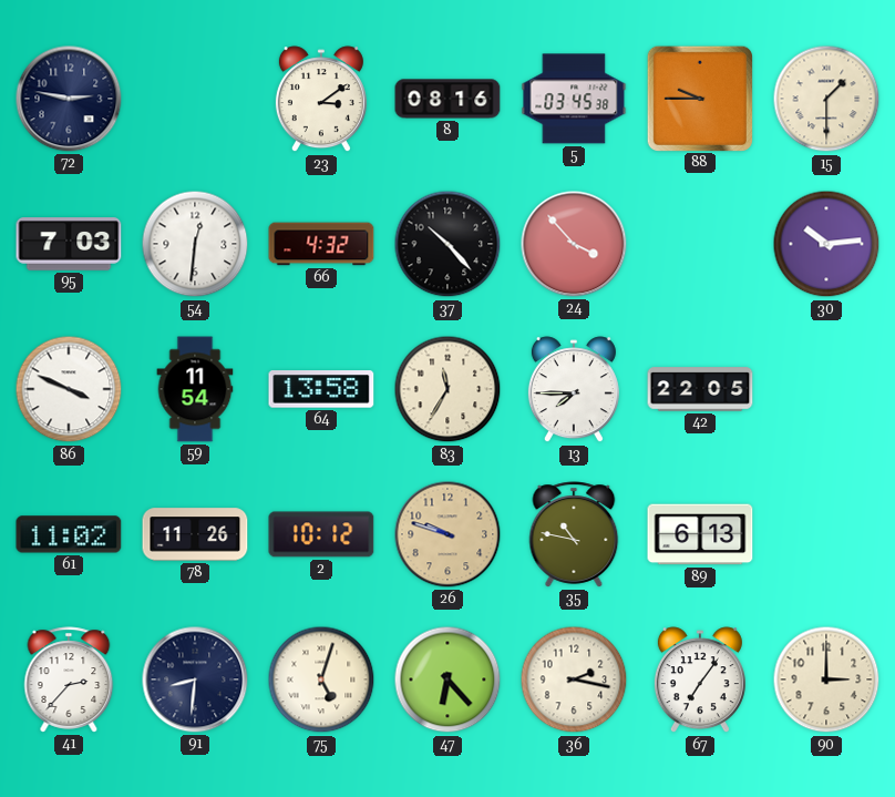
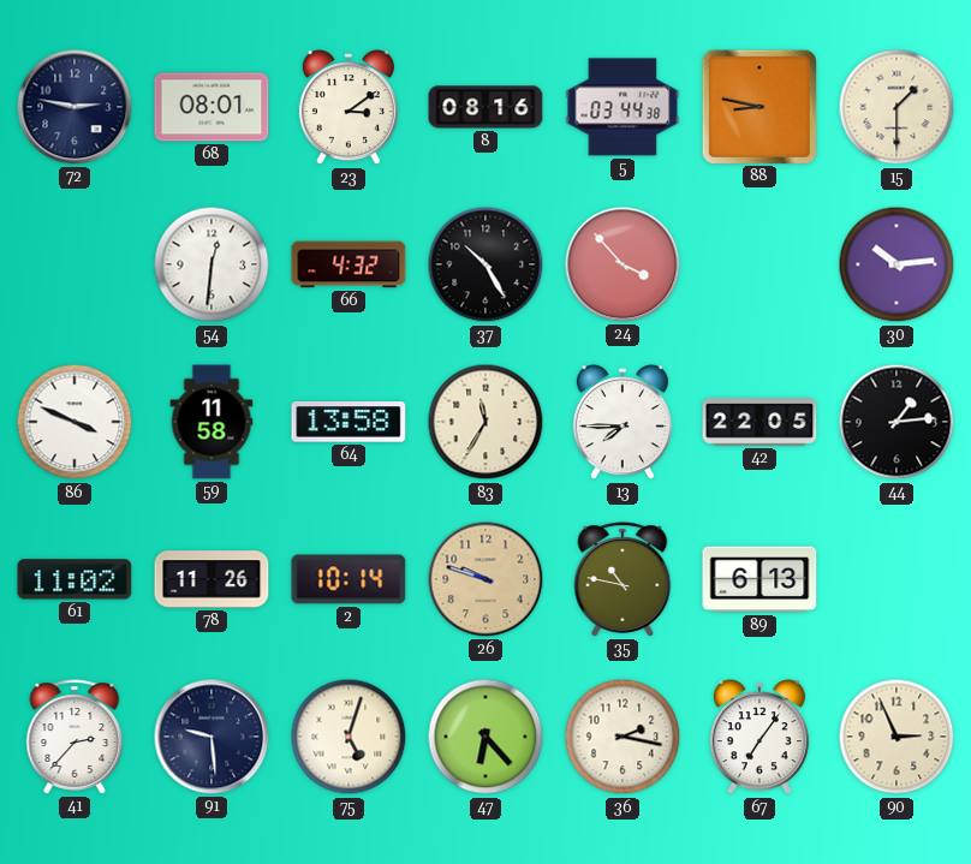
68: none -> 08:01
5: 03:45 -> 03:44
88: 9:45 -> 8:47
95: 7:03 -> none
37: 10:23 -> 10:25
59: 11:54 -> 11:58
44: none -> 1:14
2: 10:12 -> 10:14
91: 8:31 -> 9:29
90: 3:00 -> 2:56
